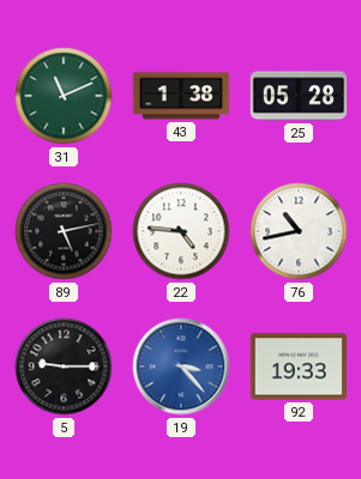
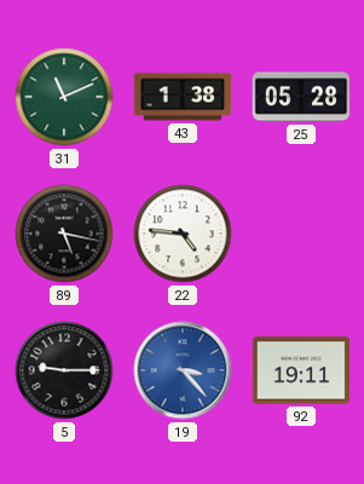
89: 5:13 -> 5:17
76: 10:43 -> none
92: 19:33 -> 19:11
